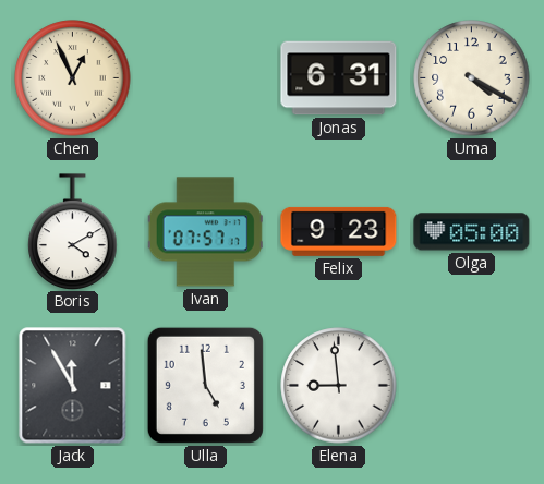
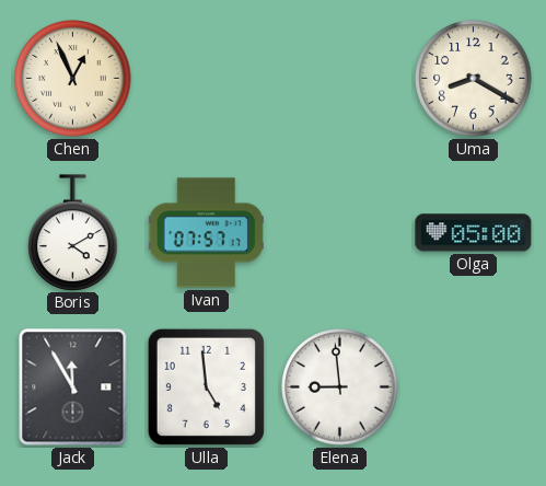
Jonas: 6:31 -> none
Uma: 4:20 -> 8:20
Felix: 9:23 -> none
